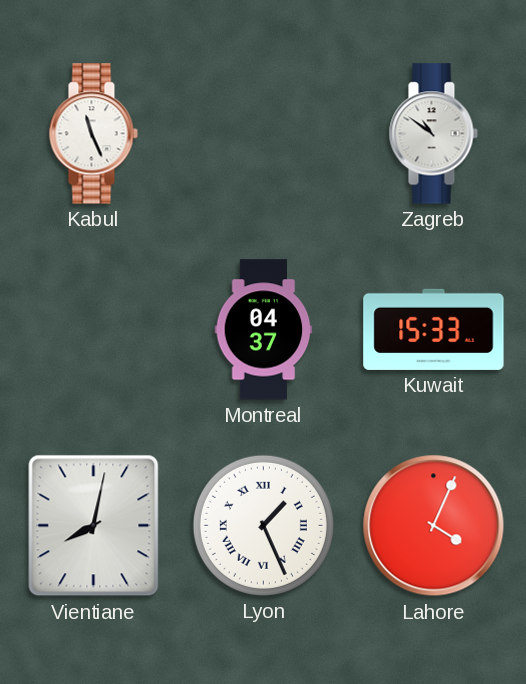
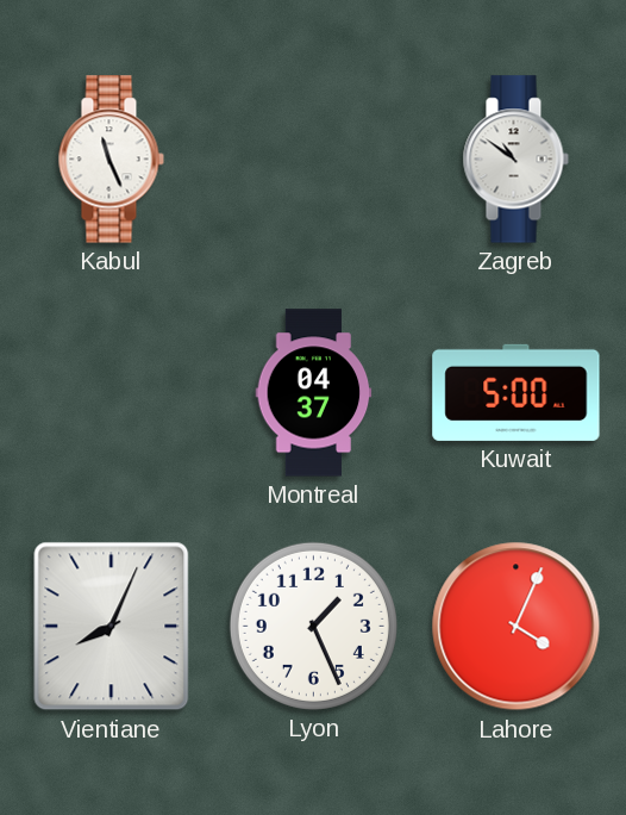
Kuwait: 15:33 -> 5:00
Vientiane: 8:02 -> 8:04
Lyon numerals: Roman -> Arabic
